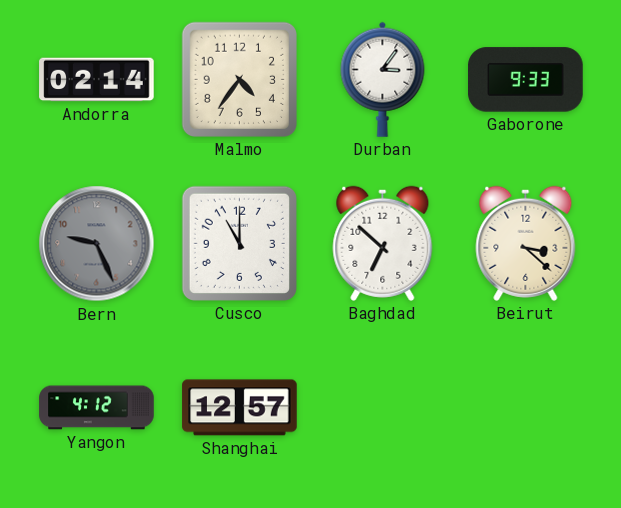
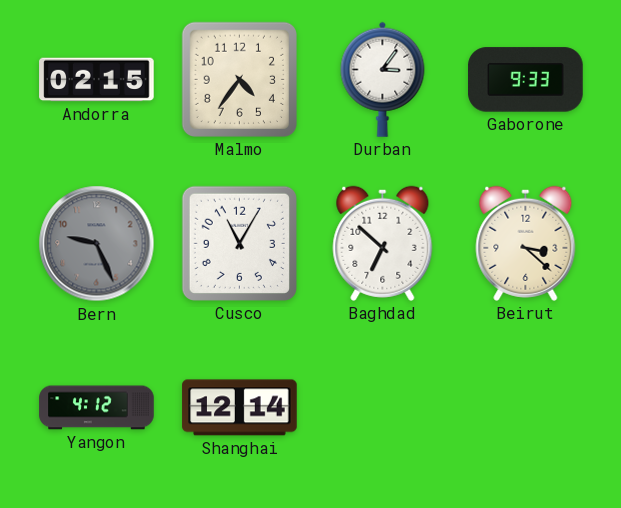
Andorra: 02:14 -> 02:15
Cusco: 11:00 -> 11:05
Shanghai: 12:57 -> 12:14
